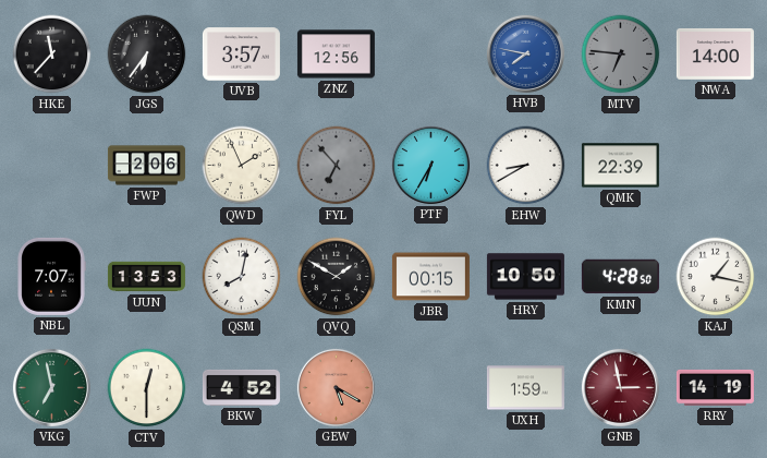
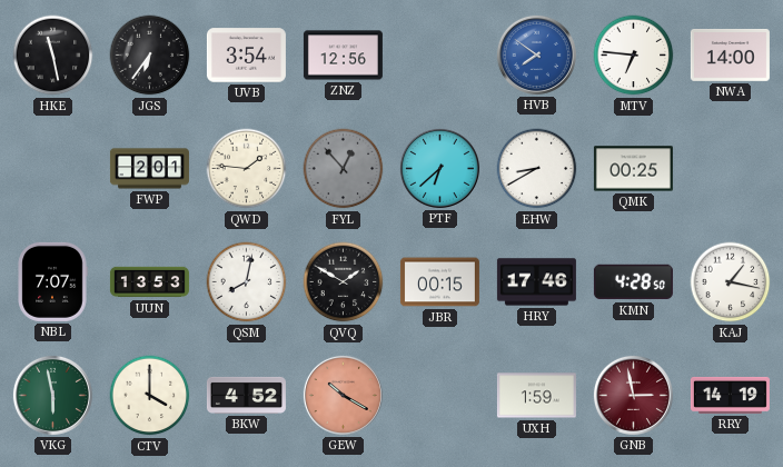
HKE: 11:37 -> 11:28
UVB: 3:57 -> 3:54
HVB: 7:47 -> 7:51
MTV dial: grey -> white
FWP: 2:06 -> 2:01
QWD: 1:56 -> 1:46
FYL: 6:53 -> 12:53
PTF: 6:35 -> 6:38
QMK: 22:39 -> 00:25
HRY: 10:50 -> 17:46
VKG: 6:58 -> 5:58
CTV: 12:30 -> 4:00
GEW: 5:20 -> 10:20
